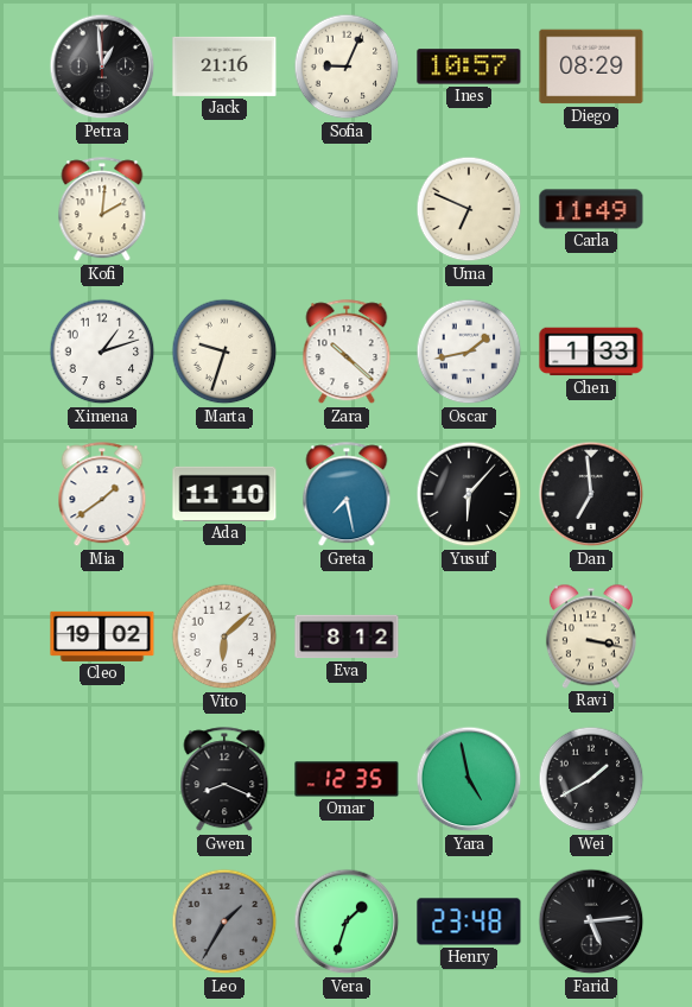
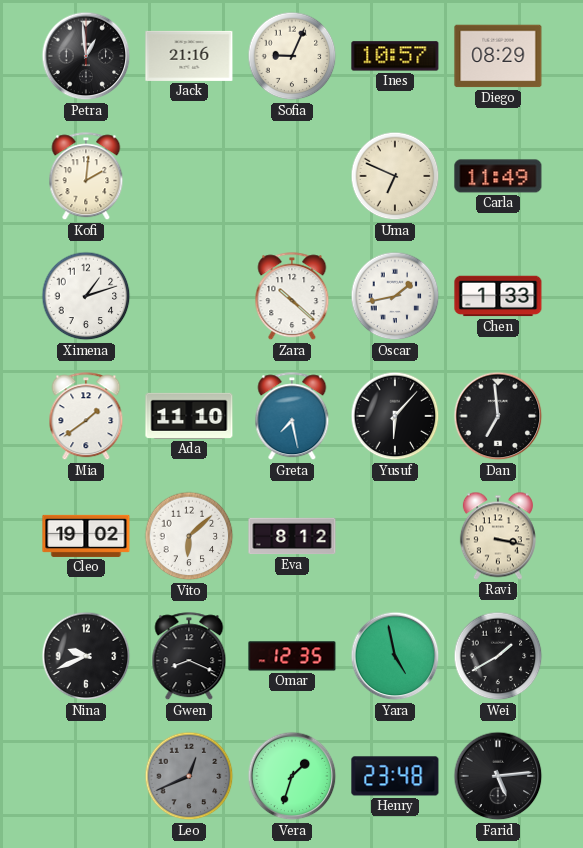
Marta: 9:33 -> none
Nina: none -> 9:41
Leo: 1:35 -> 12:41
